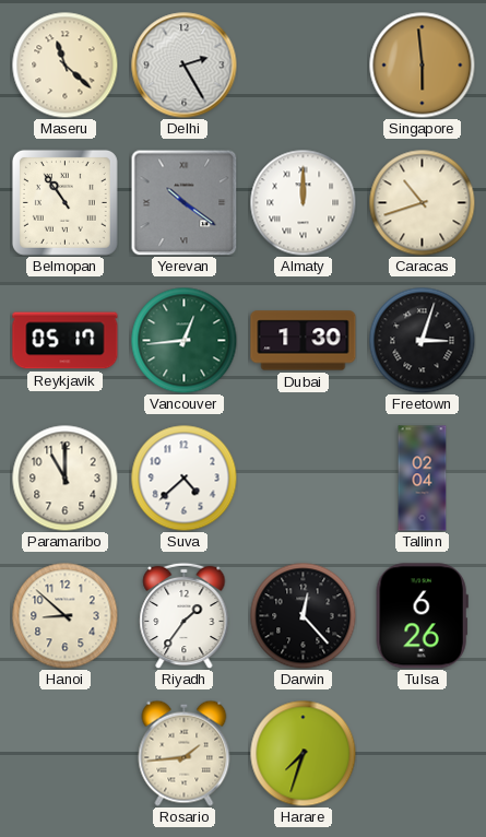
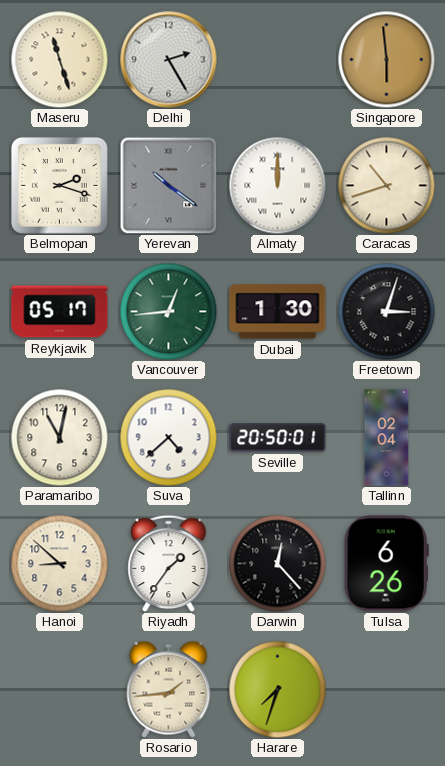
Maseru: 11:22 -> 11:27
Belmopan: 10:54 -> 2:18
Paramaribo: 11:00 -> 11:02
Seville: none -> 20:50
